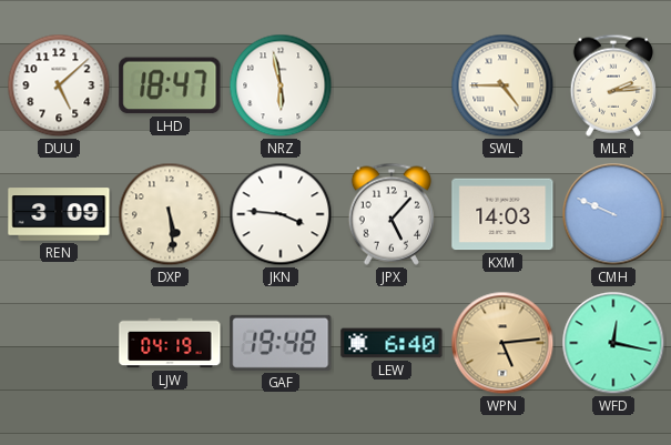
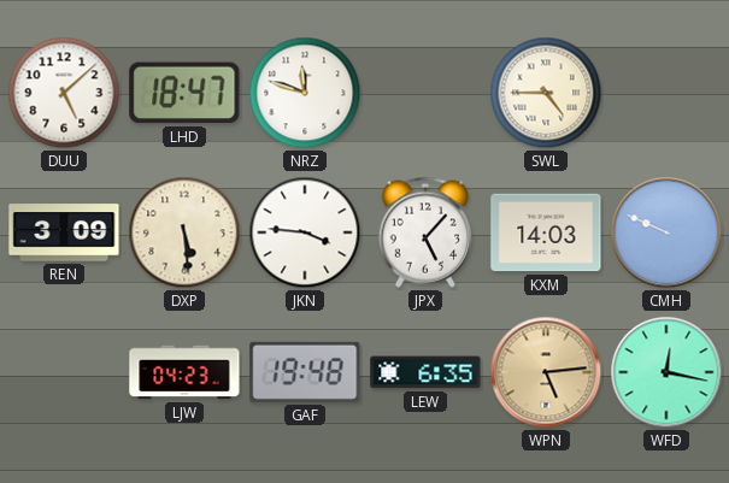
NRZ: 5:58 -> 11:48
MLR: 2:14 -> none
LJW: 04:19 -> 04:23
LEW: 6:40 -> 6:35
